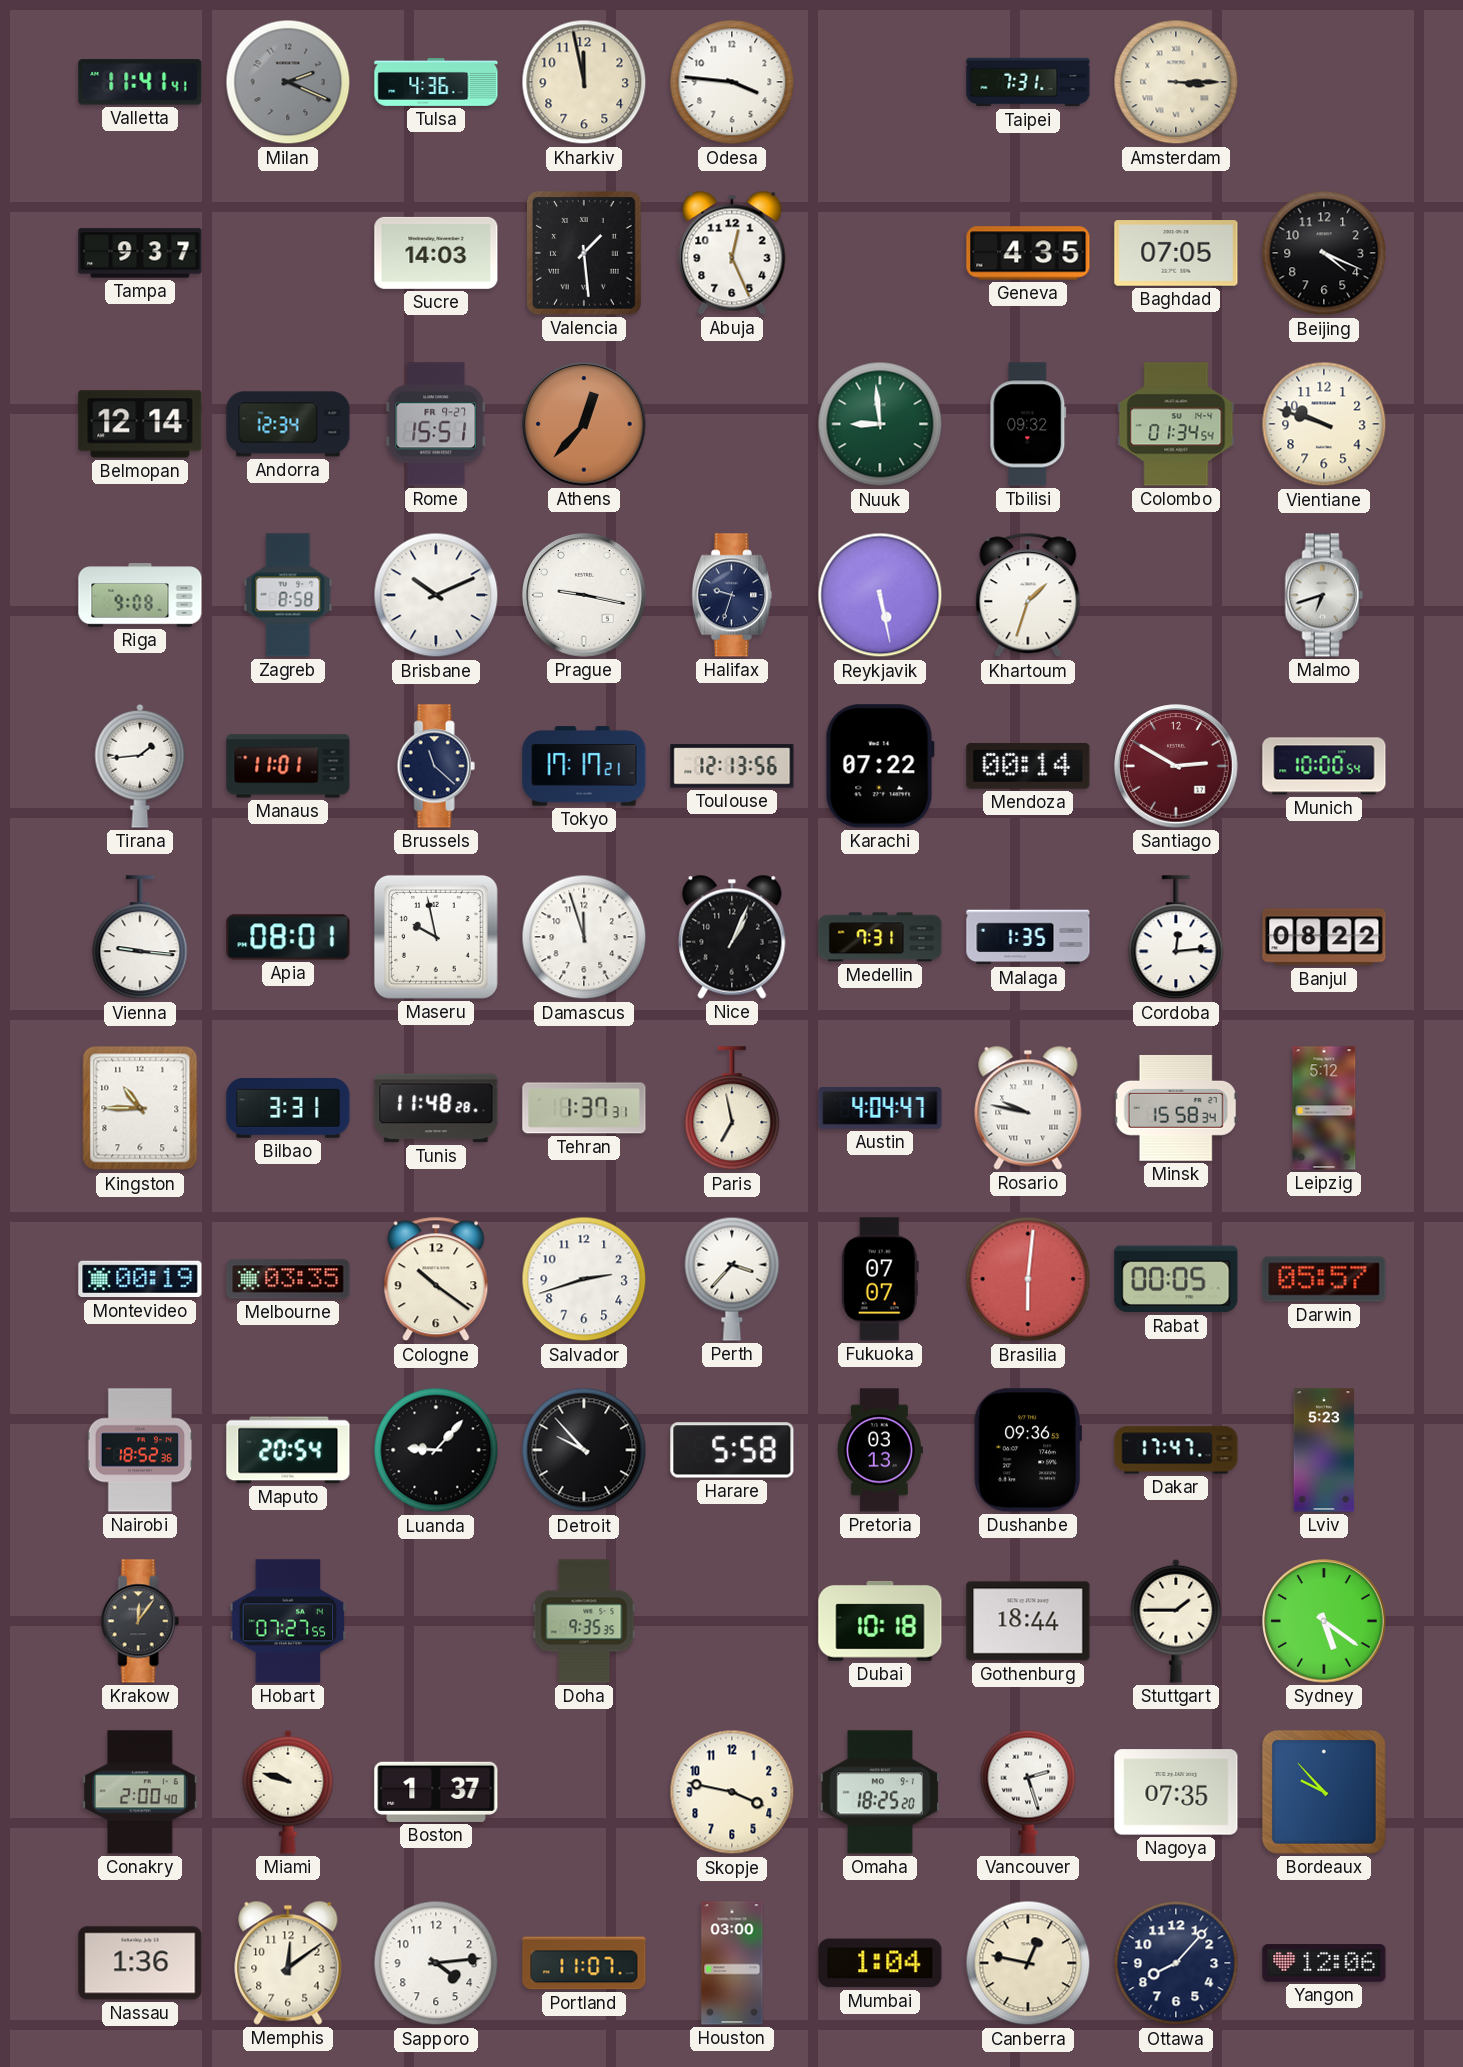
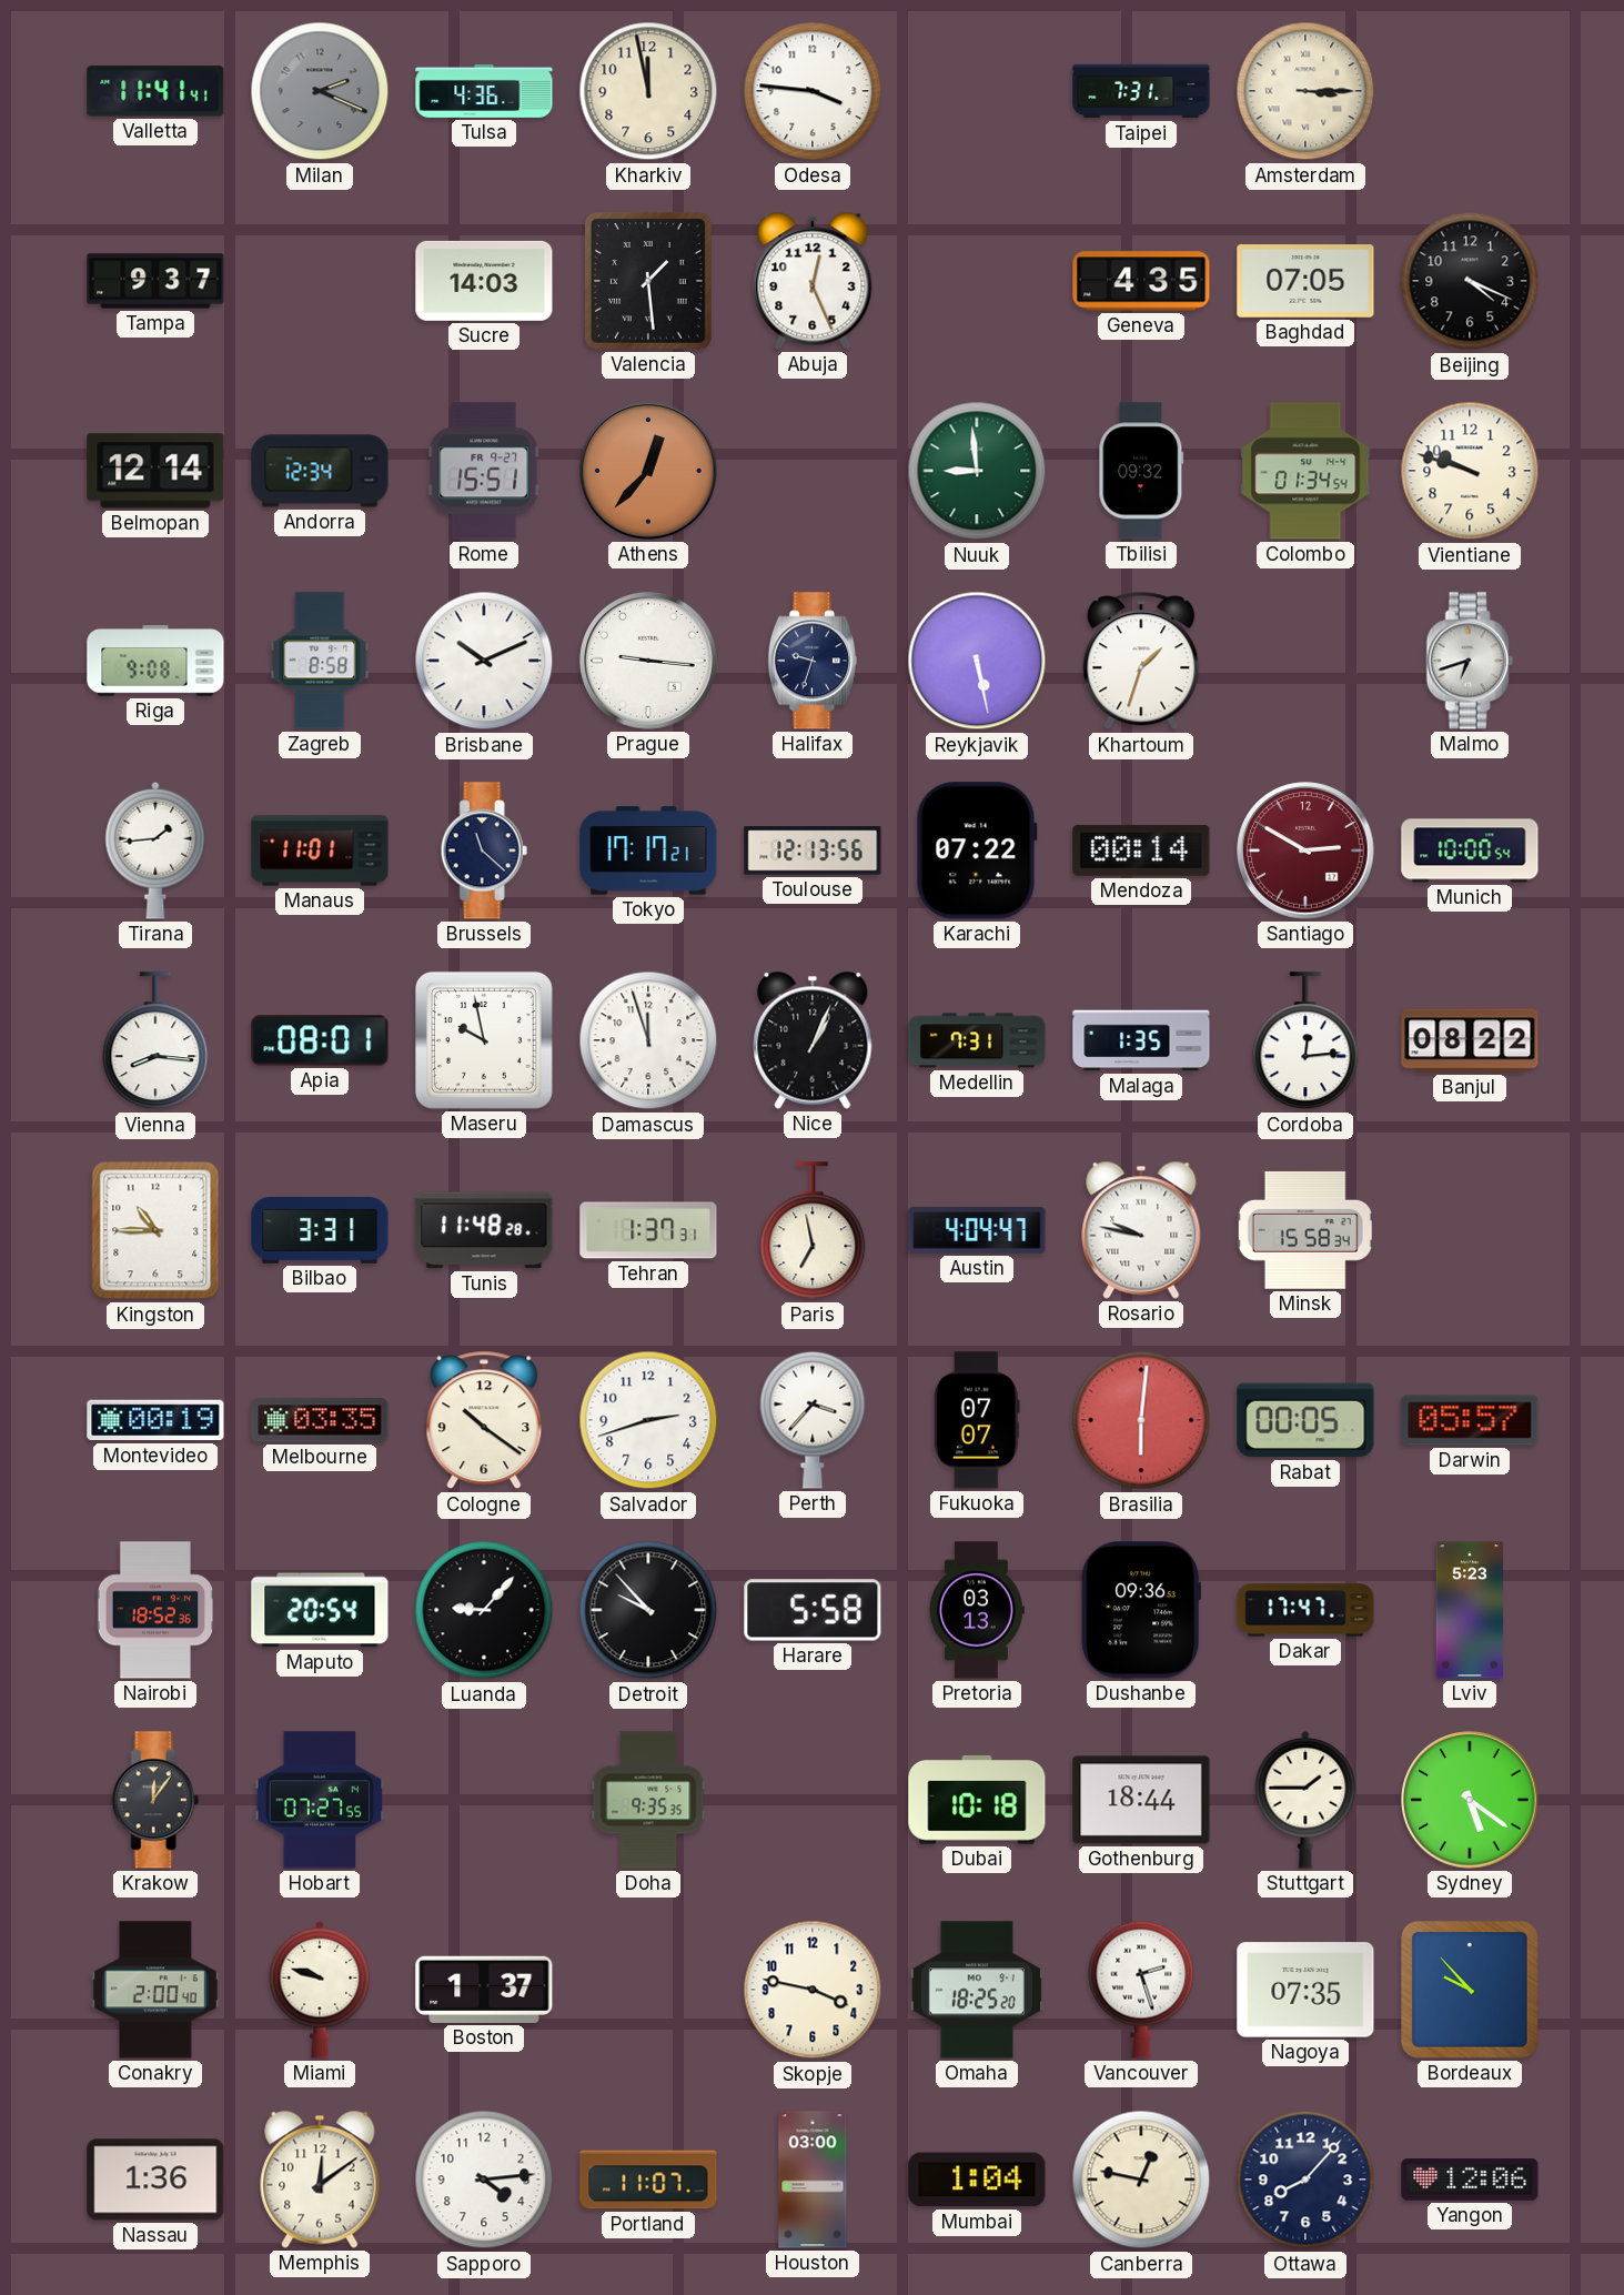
Prague: 9:17 -> 9:16
Vienna: 9:16 -> 8:16
Leipzig: 5:12 -> none
